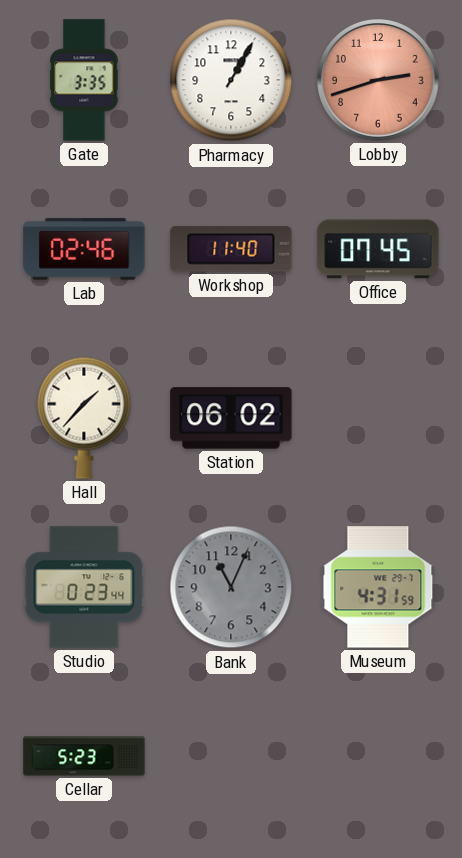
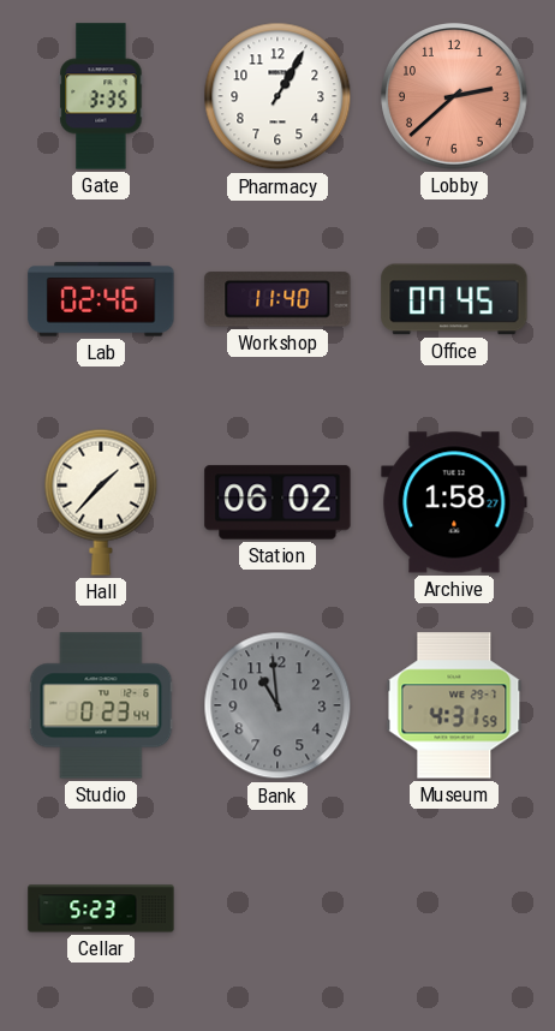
Lobby: 2:42 -> 2:38
Archive: none -> 1:58
Bank: 11:04 -> 10:59
